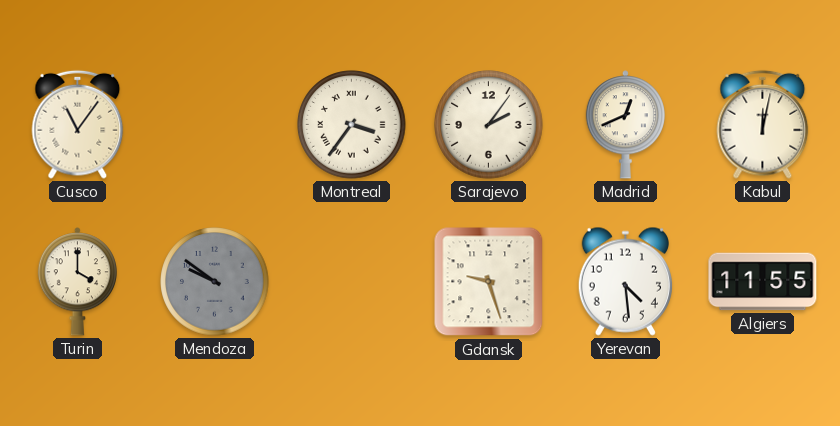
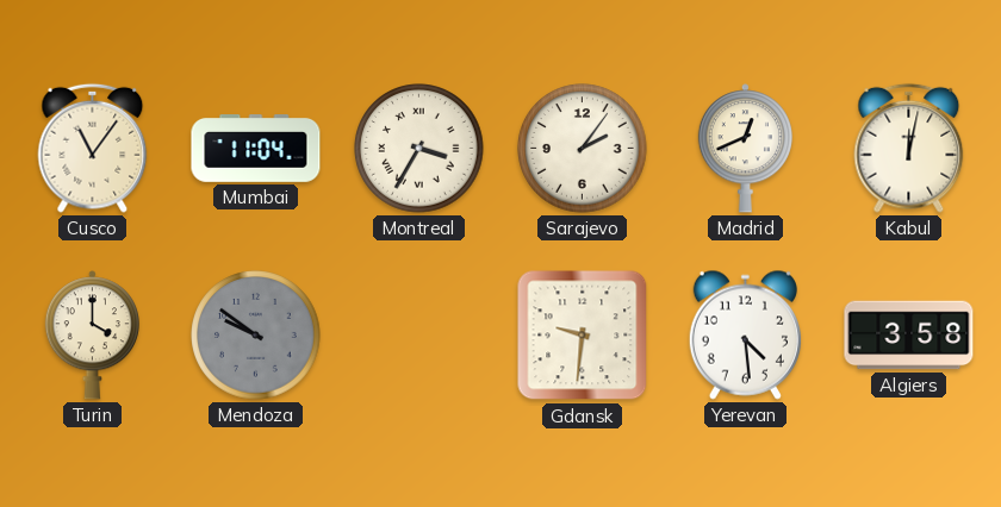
Mumbai: none -> 11:04
Montreal: 3:36 -> 3:35
Gdansk: 9:27 -> 9:31
Algiers: 11:55 -> 3:58
